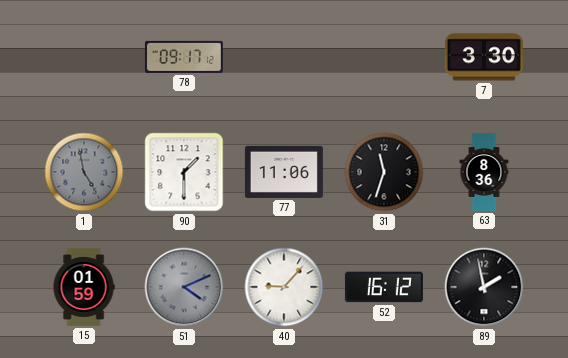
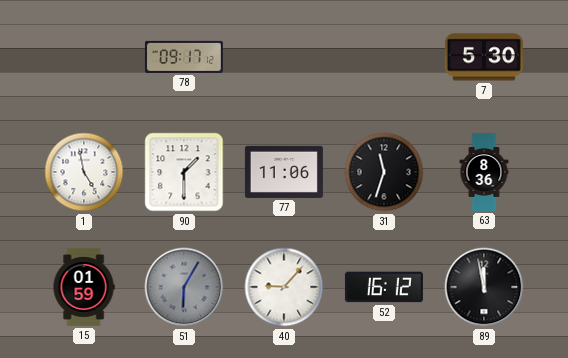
7: 3:30 -> 5:30
1 dial: grey -> white
51: 4:11 -> 6:05
89: 1:58 -> 11:58
